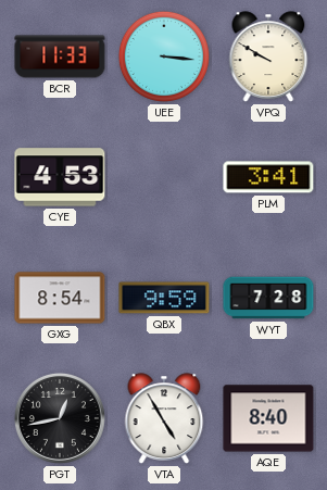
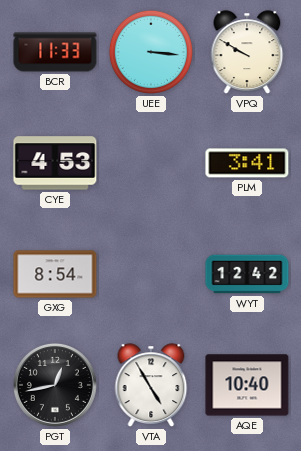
QBX: 9:59 -> none
WYT: 7:28 -> 12:42
AQE: 8:40 -> 10:40
